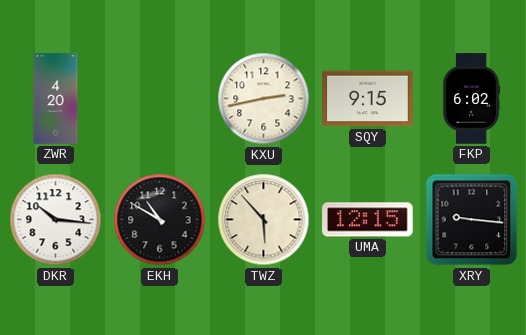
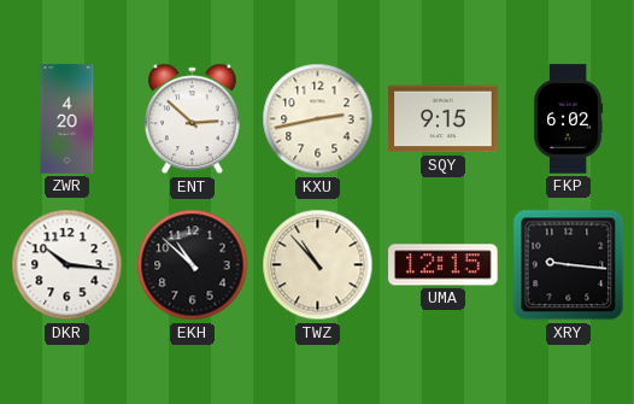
ENT: none -> 2:52
EKH: 10:50 -> 10:52
TWZ: 5:53 -> 10:53
